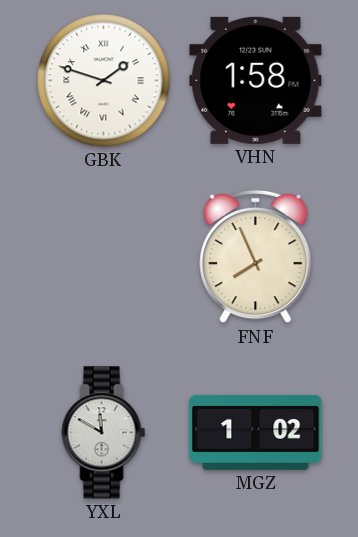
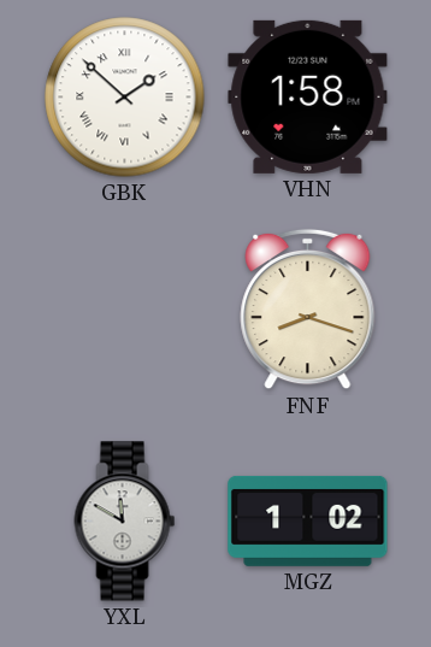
GBK: 1:48 -> 1:52
FNF: 7:56 -> 8:18
